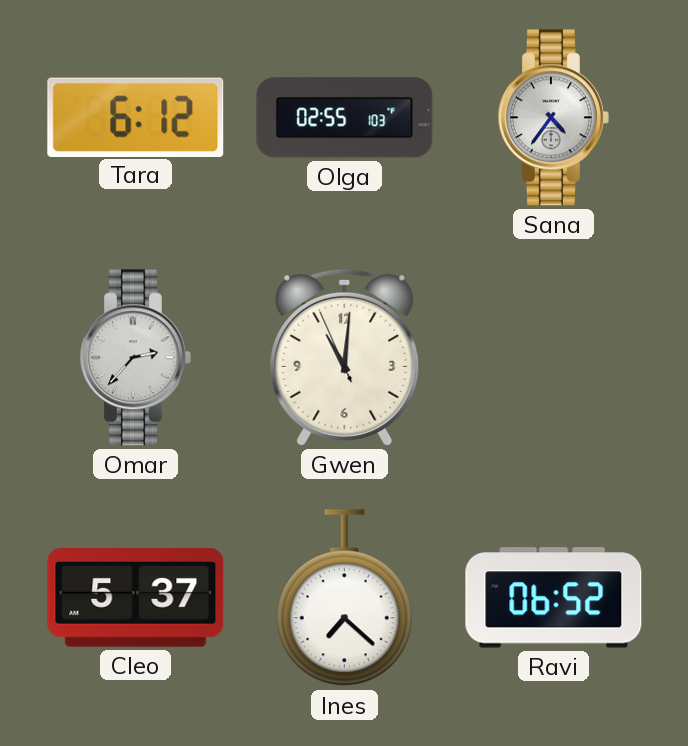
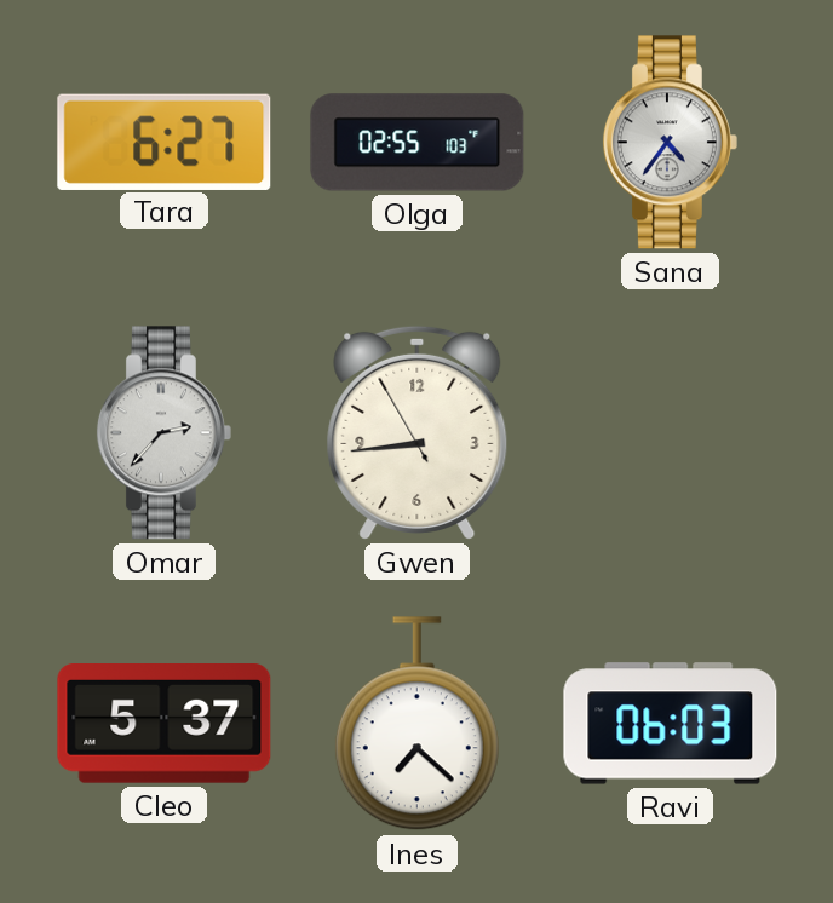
Tara: 6:12 -> 6:27
Gwen: 11:00 -> 8:43
Ravi: 06:52 -> 06:03
